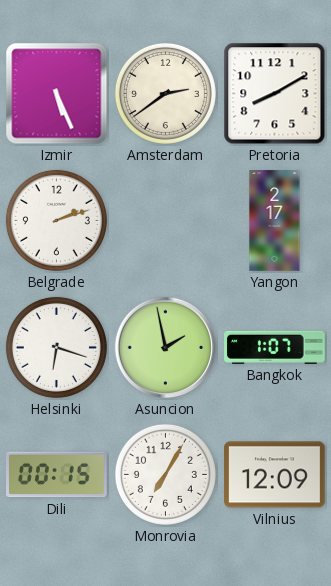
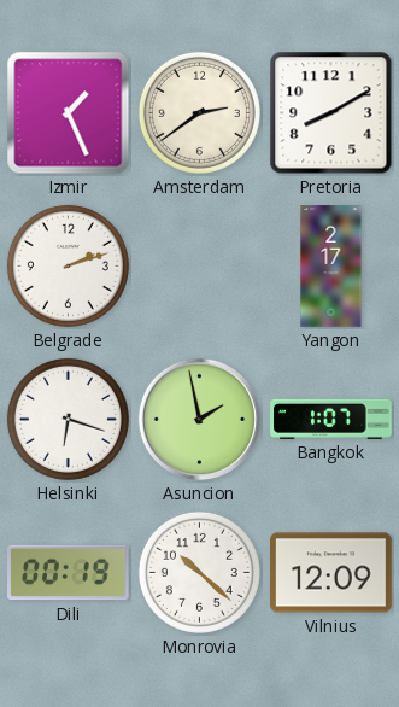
Izmir: 5:26 -> 1:26
Dili: 00:15 -> 00:19
Monrovia: 7:05 -> 10:22
